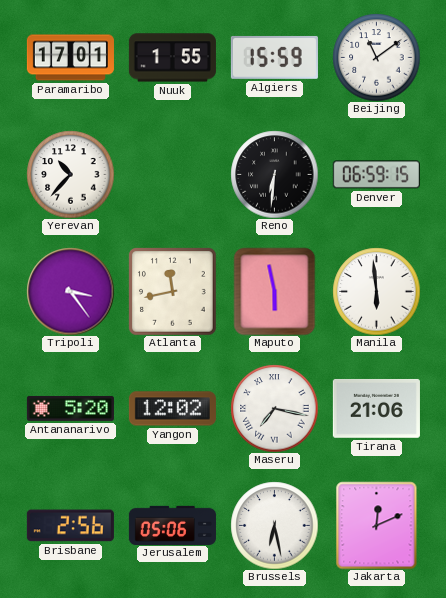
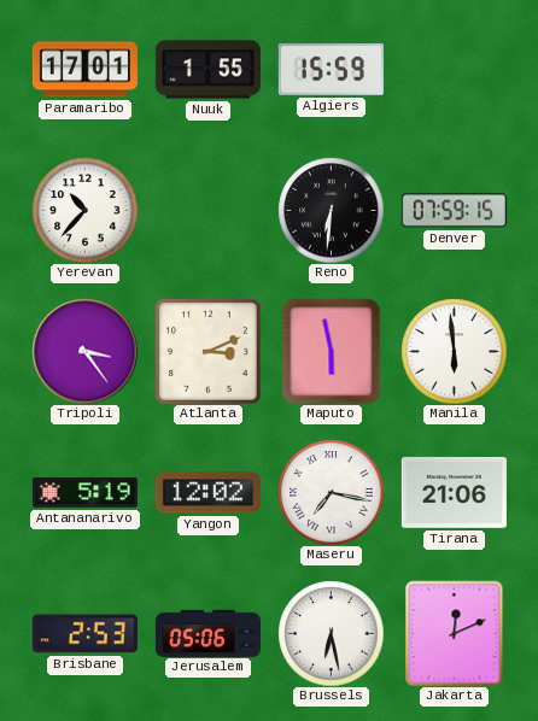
Beijing: 11:09 -> none
Denver: 06:59 -> 07:59
Atlanta: 11:43 -> 3:11
Antananarivo: 5:20 -> 5:19
Brisbane: 2:56 -> 2:53
